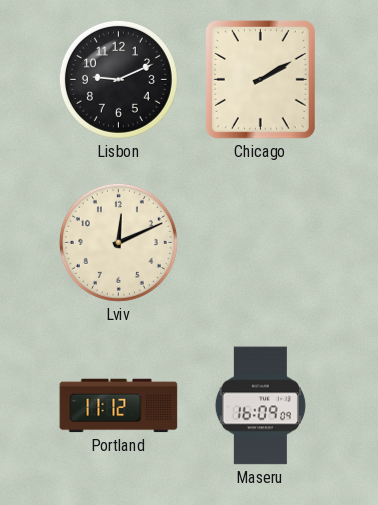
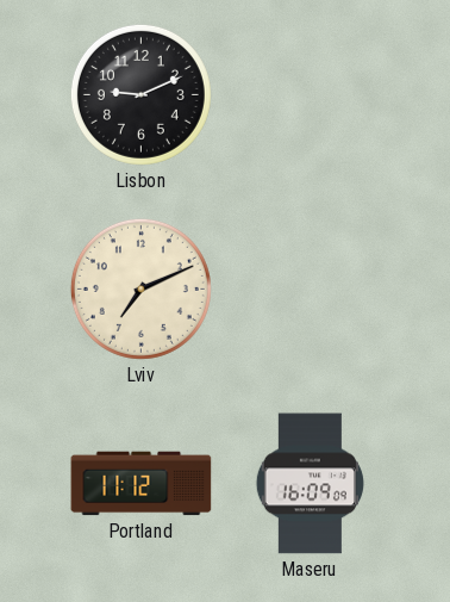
Chicago: 2:10 -> none
Lviv: 12:11 -> 7:11
